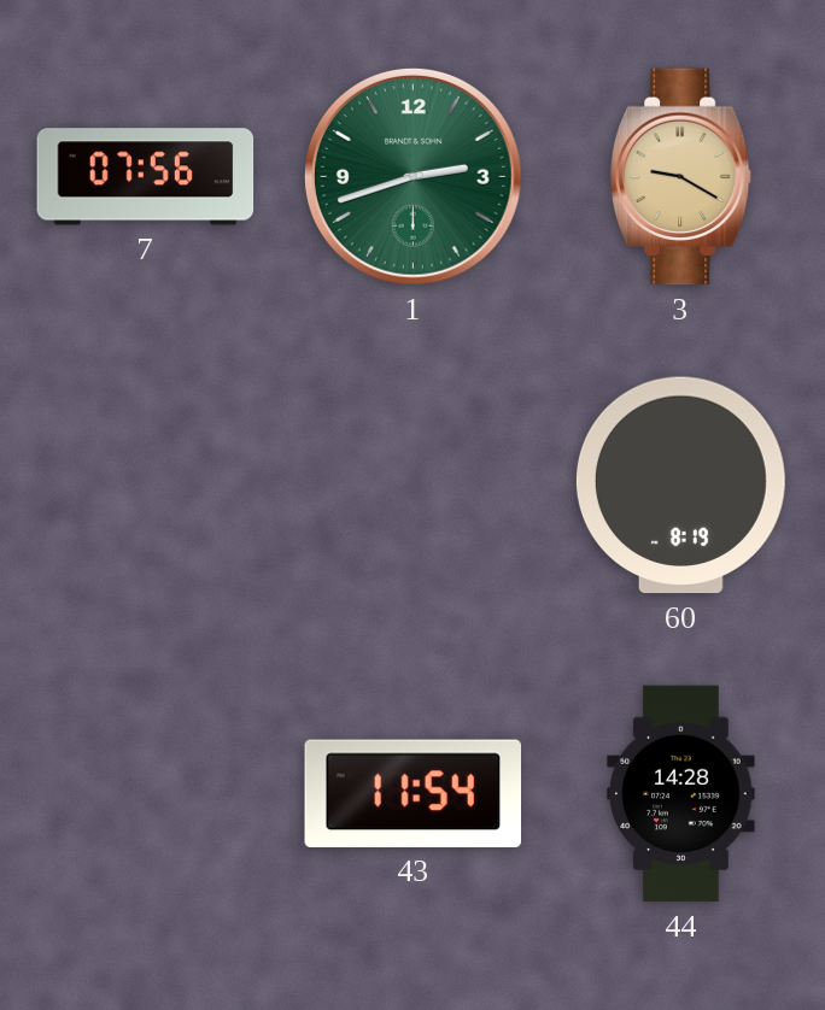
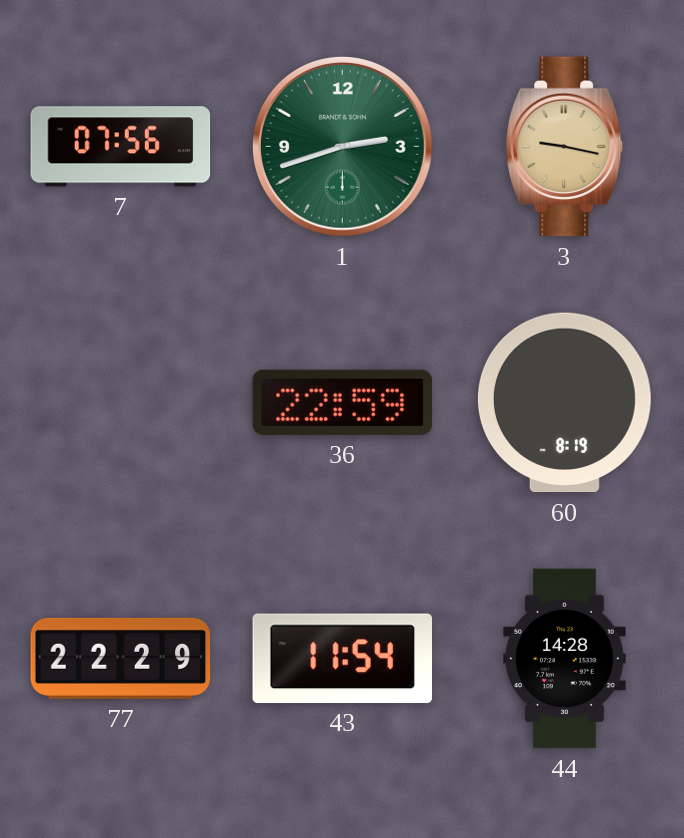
3: 9:20 -> 9:17
36: none -> 22:59
77: none -> 22:29
